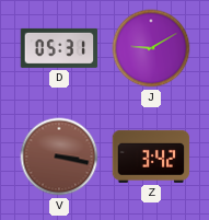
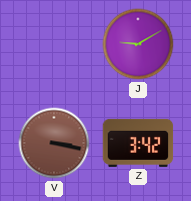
D: 05:31 -> none
